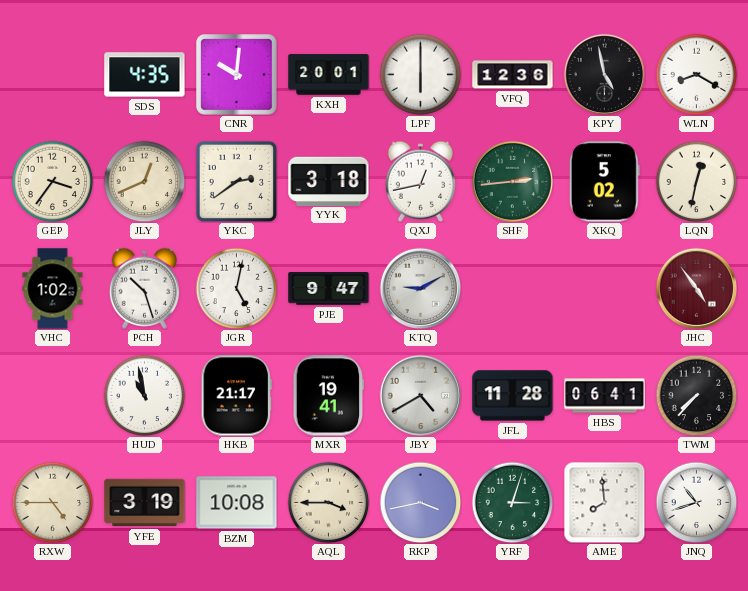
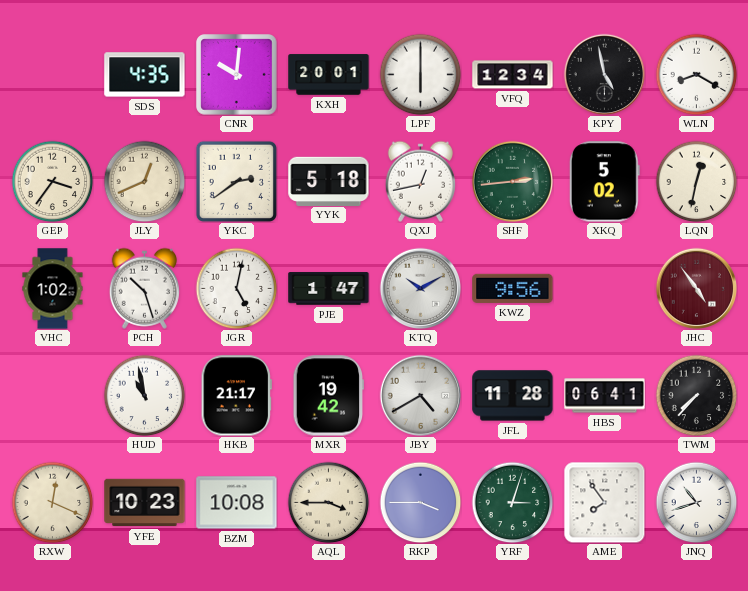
VFQ: 12:36 -> 12:34
YYK: 3:18 -> 5:18
PJE: 9:47 -> 1:47
KTQ: 9:10 -> 10:10
KWZ: none -> 9:56
MXR: 19:41 -> 19:42
RXW: 4:45 -> 12:19
YFE: 3:19 -> 10:23
RKP: 3:43 -> 3:45
AME: 7:59 -> 7:54
